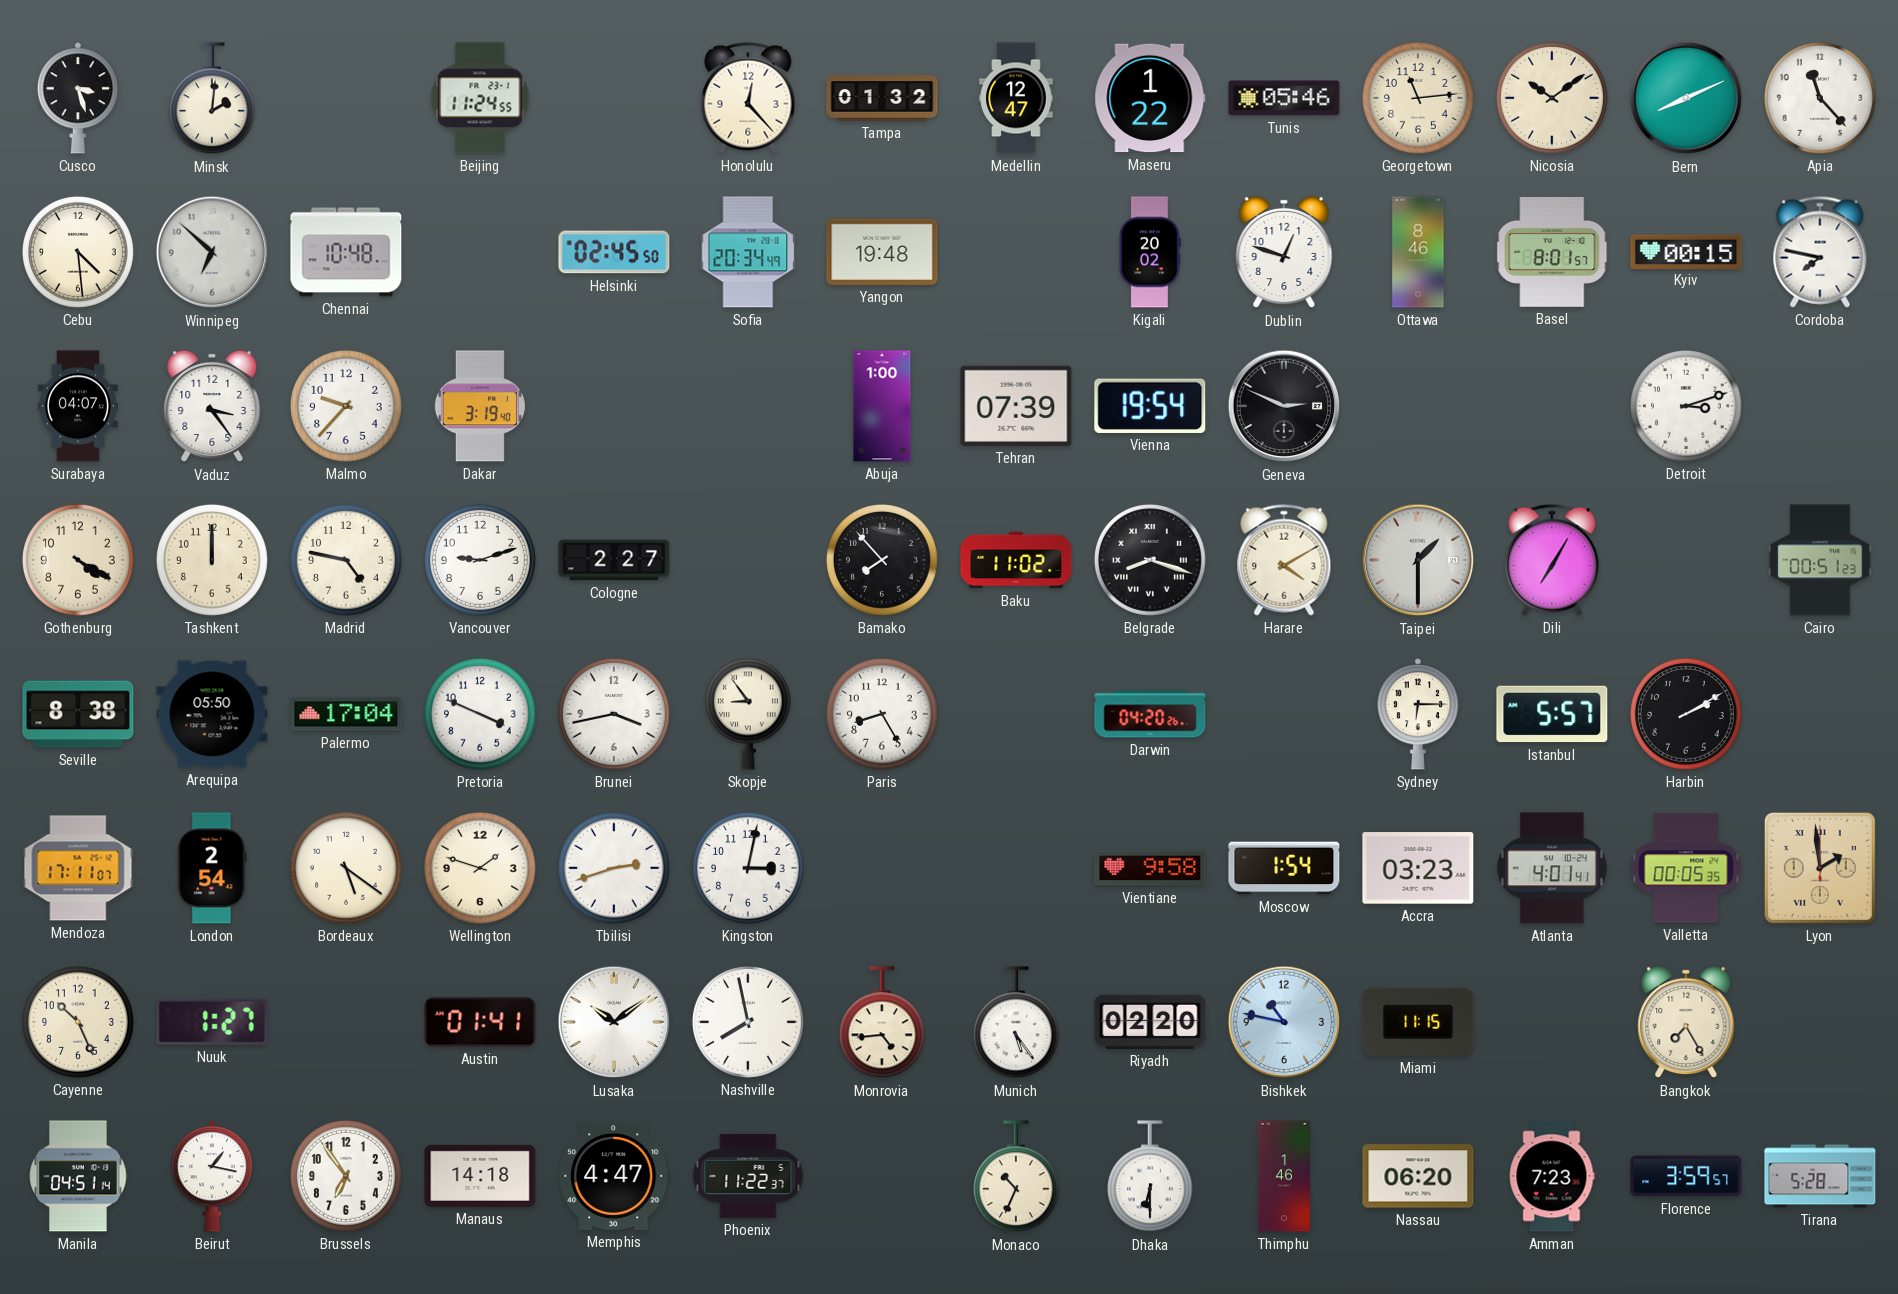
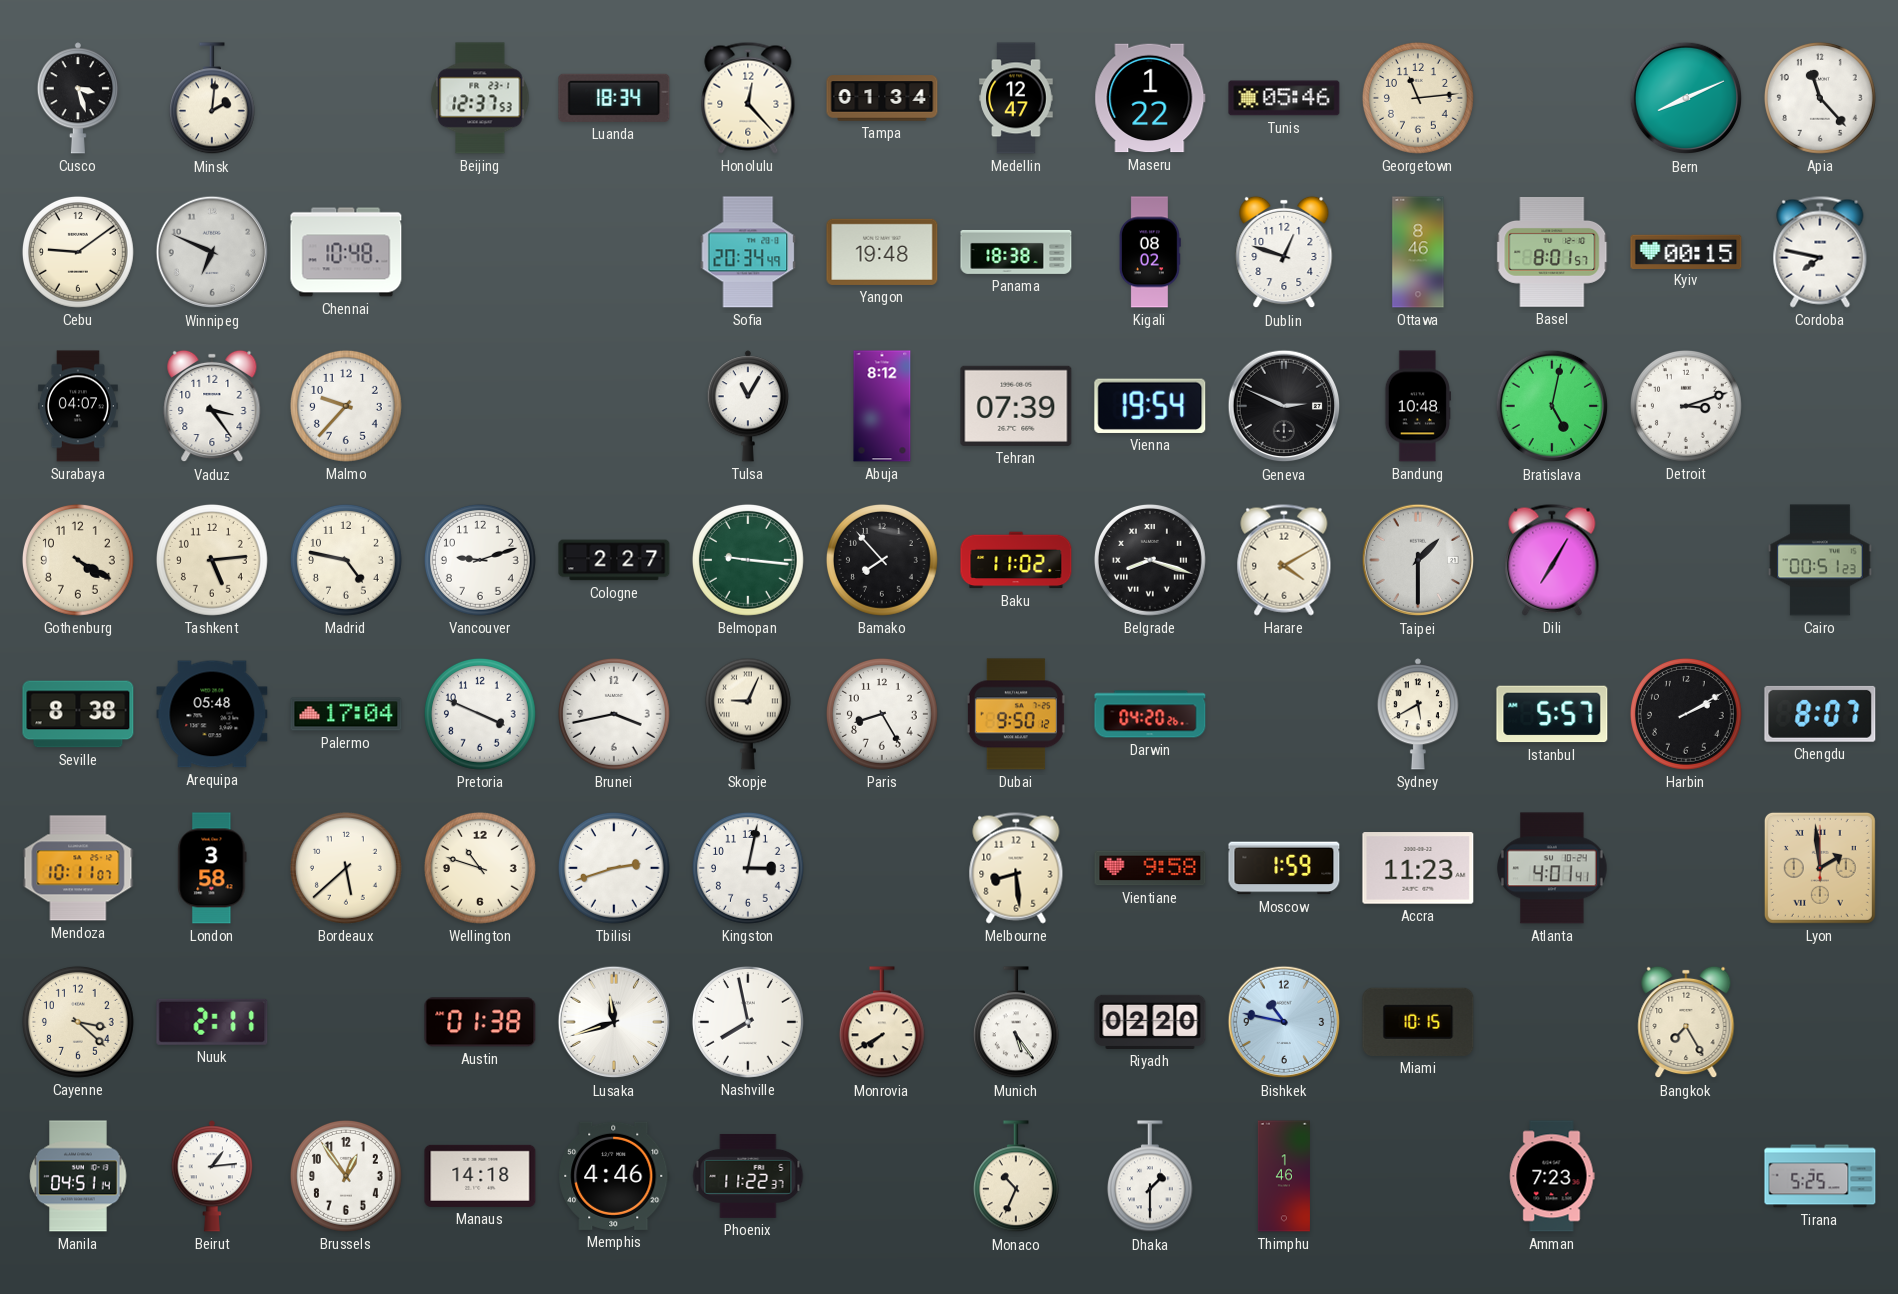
Beijing: 11:24 -> 12:37
Luanda: none -> 18:34
Tampa: 01:32 -> 01:34
Nicosia: 10:09 -> none
Cebu: 4:29 -> 9:09
Winnipeg: 6:52 -> 6:49
Helsinki: 02:45 -> none
Panama: none -> 18:38
Kigali: 20:02 -> 08:02
Dakar: 3:19 -> none
Tulsa: none -> 11:05
Abuja: 1:00 -> 8:12
Bandung: none -> 10:48
Bratislava: none -> 5:02
Tashkent: 12:00 -> 5:14
Belmopan: none -> 9:16
Arequipa: 05:50 -> 05:48
Skopje: 8:54 -> 9:04
Dubai: none -> 9:50
Sydney: 6:15 -> 5:40
Chengdu: none -> 8:07
Mendoza: 17:11 -> 10:11
London: 2:54 -> 3:58
Bordeaux: 5:21 -> 5:38
Wellington: 1:48 -> 10:48
Melbourne: none -> 8:29
Moscow: 1:54 -> 1:59
Accra: 03:23 -> 11:23
Valletta: 00:05 -> none
Cayenne: 10:26 -> 3:22
Nuuk: 1:27 -> 2:11
Austin: 01:41 -> 01:38
Lusaka: 10:09 -> 11:42
Monrovia: 4:44 -> 7:40
Miami: 11:15 -> 10:15
Beirut: 1:17 -> 1:14
Brussels: 6:54 -> 12:54
Memphis: 4:47 -> 4:46
Dhaka: 6:30 -> 1:30
Nassau: 06:20 -> none
Florence: 3:59 -> none
Tirana: 5:28 -> 5:25
